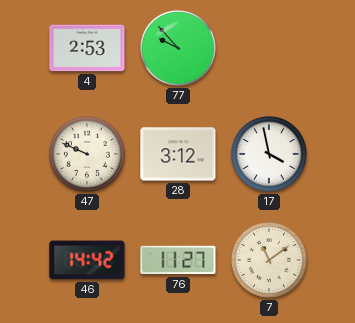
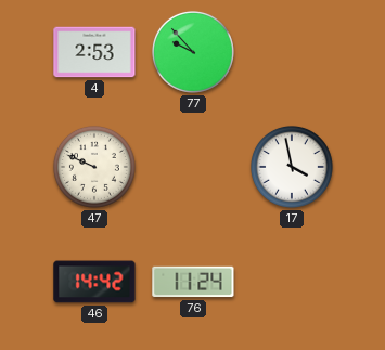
28: 3:12 -> none
76: 11:27 -> 11:24
7: 11:09 -> none
